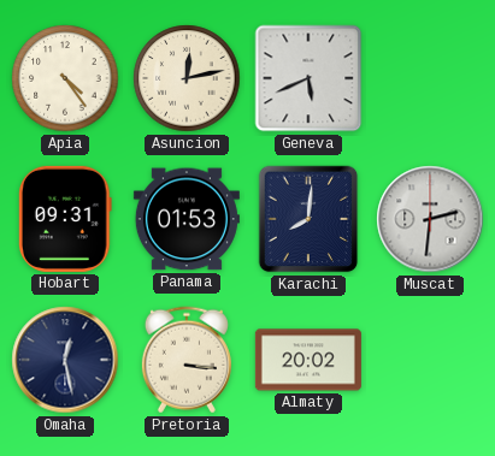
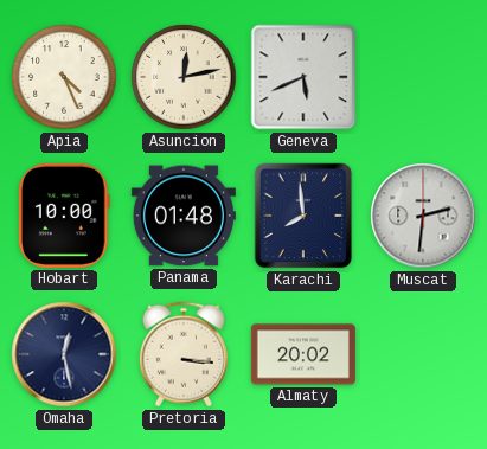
Apia: 4:24 -> 4:26
Hobart: 09:31 -> 10:00
Panama: 01:53 -> 01:48
Karachi: 8:01 -> 7:59
